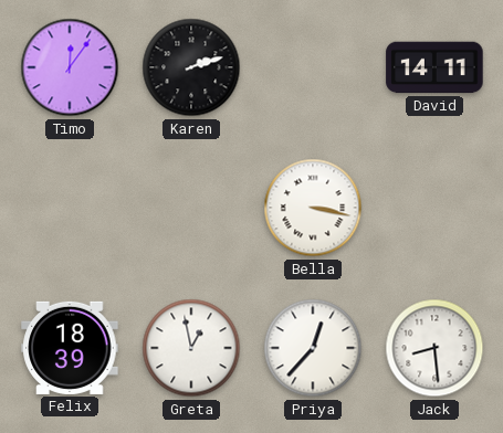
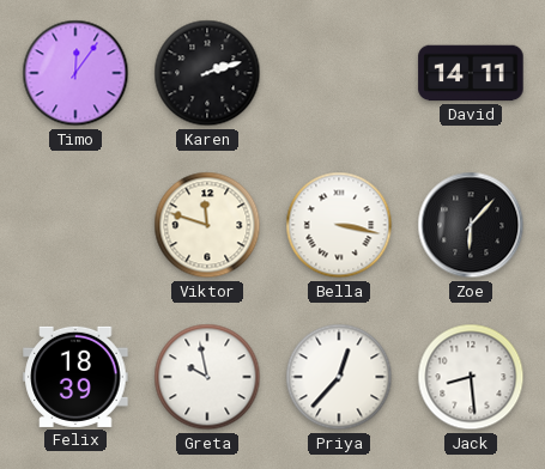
Viktor: none -> 11:48
Zoe: none -> 6:07
Greta: 12:58 -> 9:58
